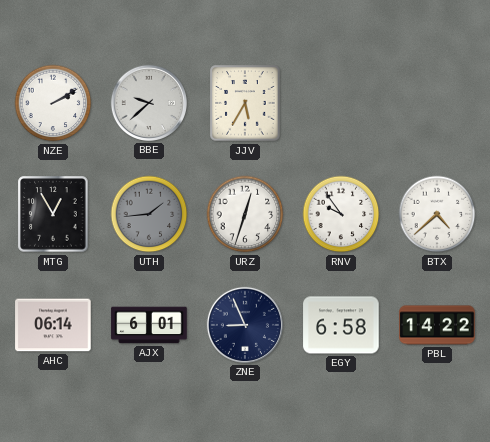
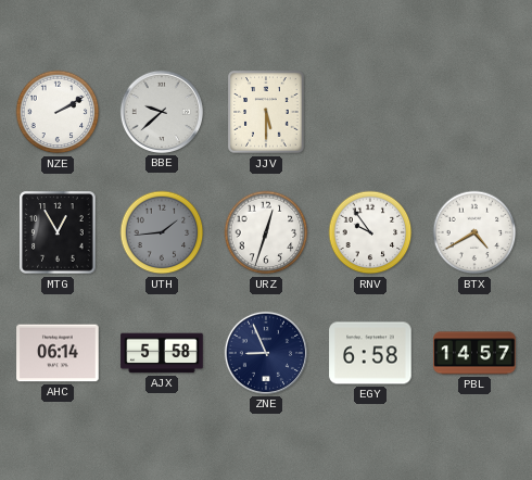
JJV: 5:35 -> 5:30
BTX: 4:38 -> 4:40
AJX: 6:01 -> 5:58
PBL: 14:22 -> 14:57
